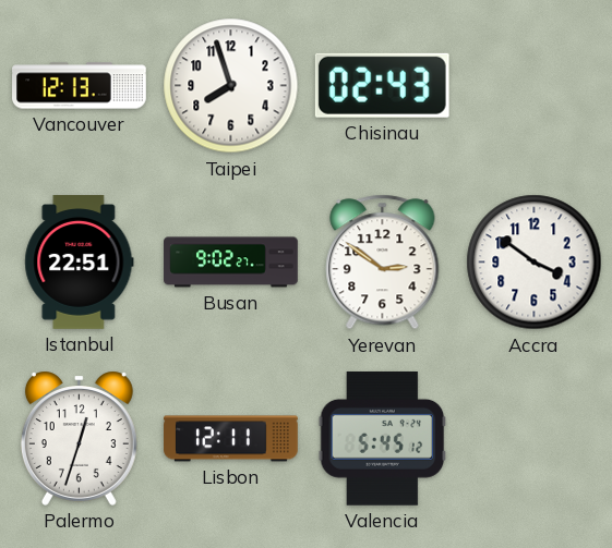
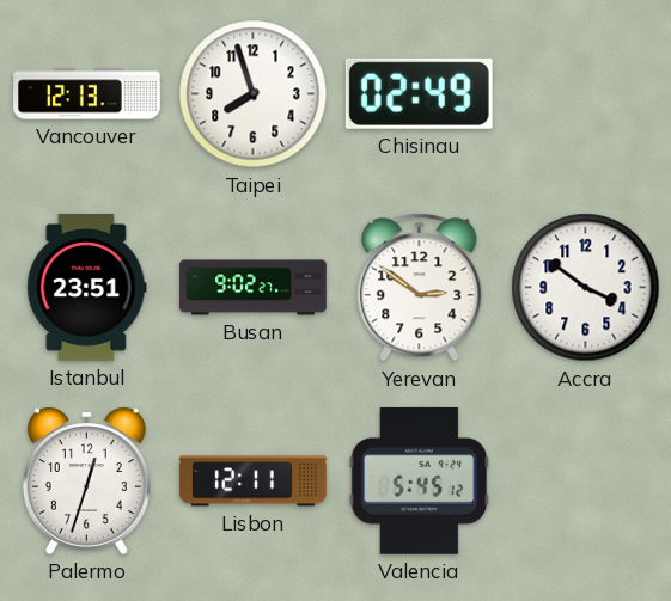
Chisinau: 02:43 -> 02:49
Istanbul: 22:51 -> 23:51
